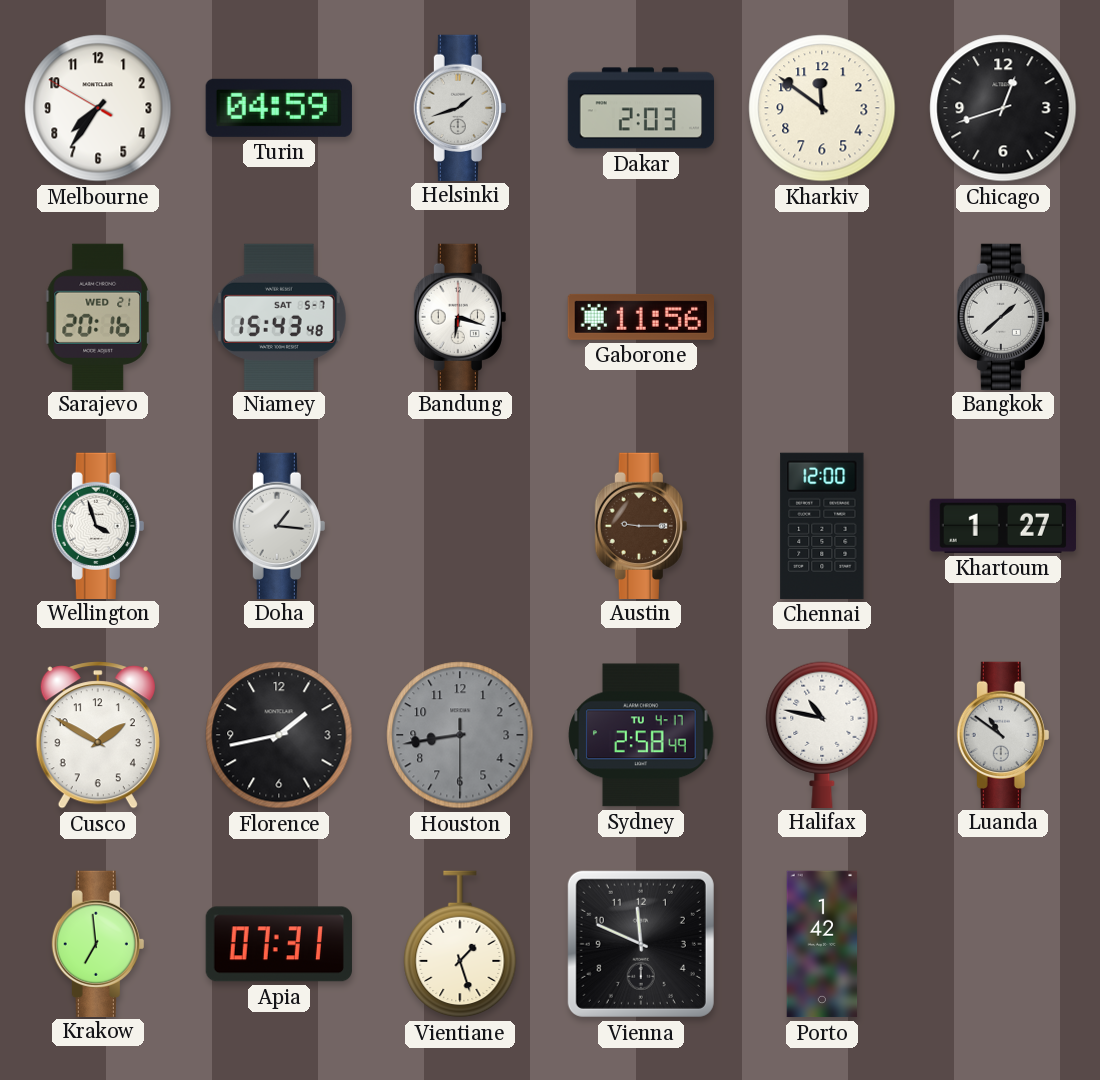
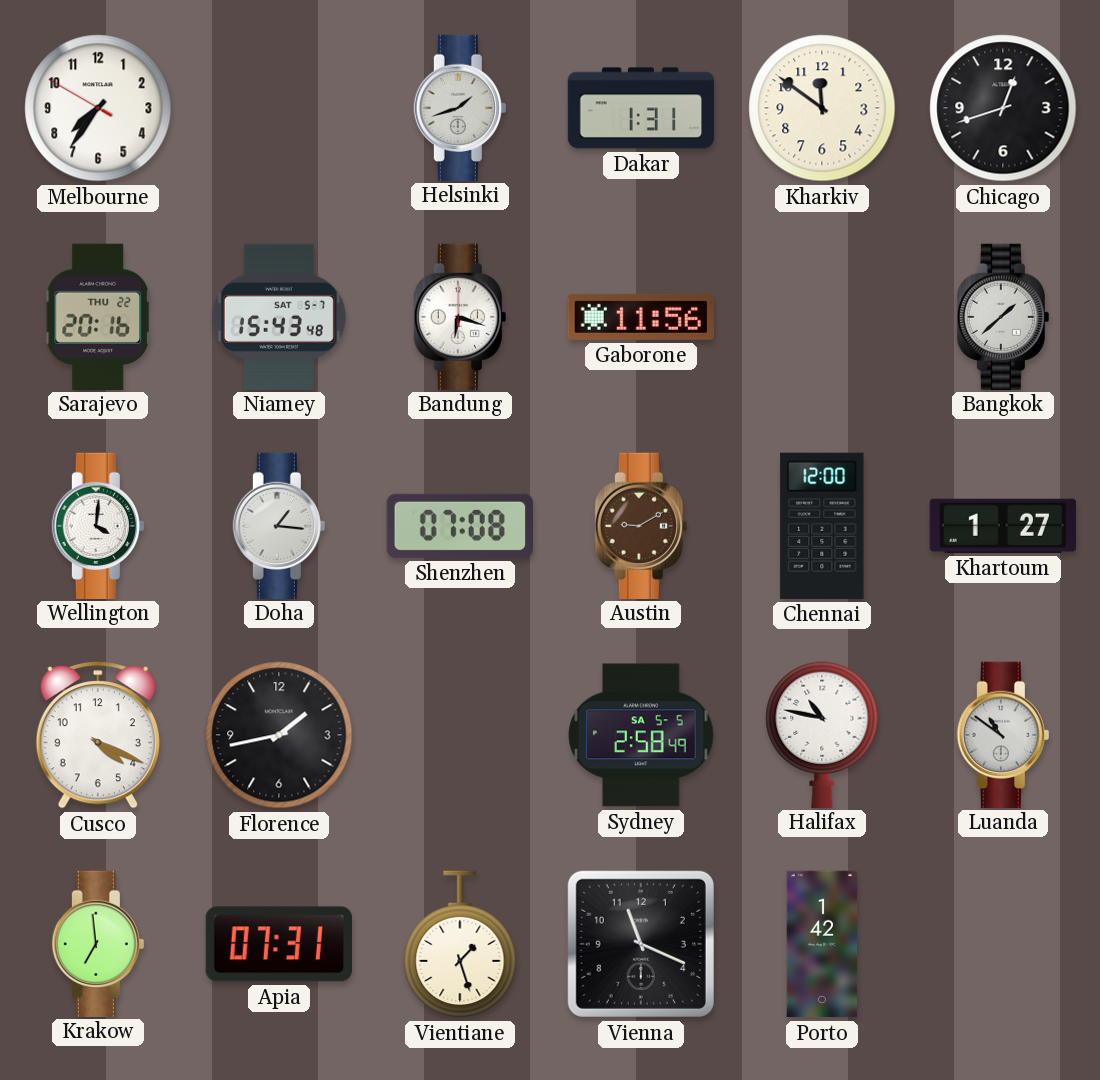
Turin: 04:59 -> none
Dakar: 2:03 -> 1:31
Sarajevo date: WED 21 -> THU 22
Wellington: 3:57 -> 4:01
Shenzhen: none -> 07:08
Austin: 9:15 -> 9:10
Cusco: 1:50 -> 4:19
Houston: 8:43 -> none
Sydney date: TU 4-17 -> SA 5-5
Vienna: 11:49 -> 11:19
